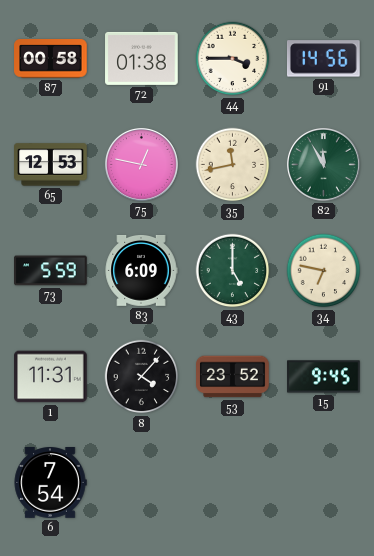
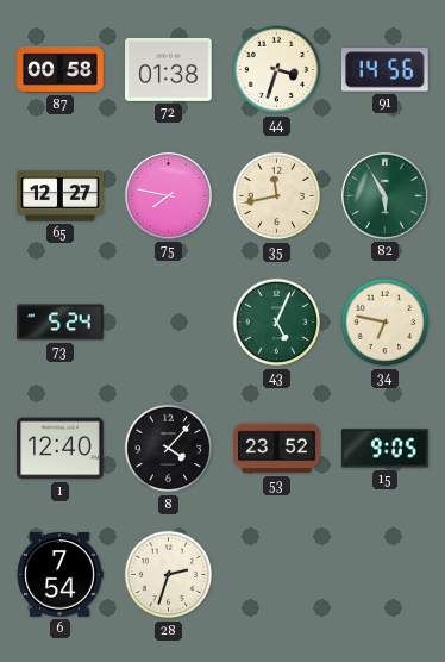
44: 3:45 -> 3:33
65: 12:53 -> 12:27
75: 12:47 -> 7:47
82: 11:55 -> 5:55
73: 5:59 -> 5:24
83: 6:09 -> none
43: 5:00 -> 5:04
1: 11:31 -> 12:40
15: 9:45 -> 9:05
28: none -> 2:33
